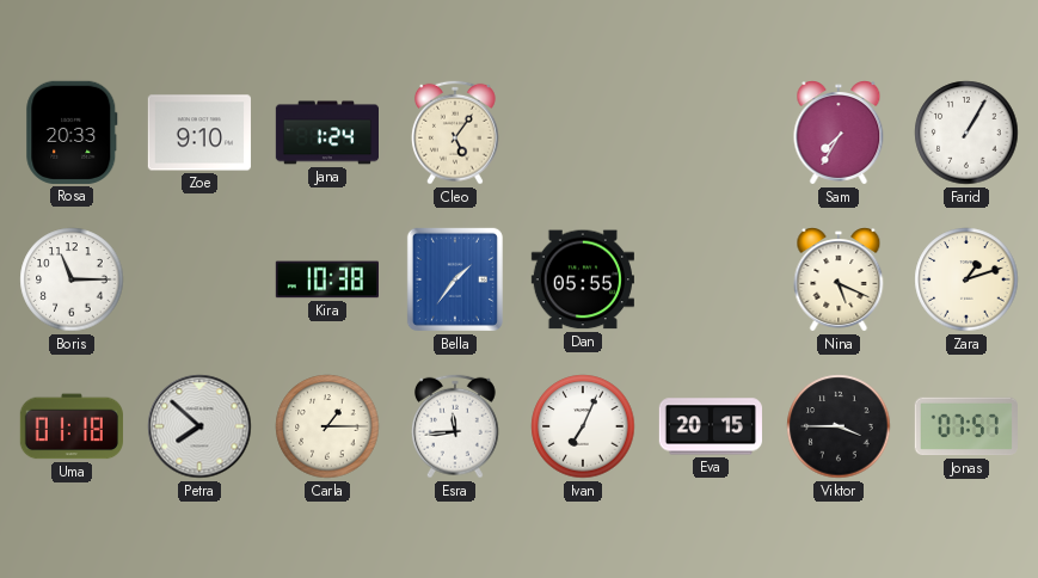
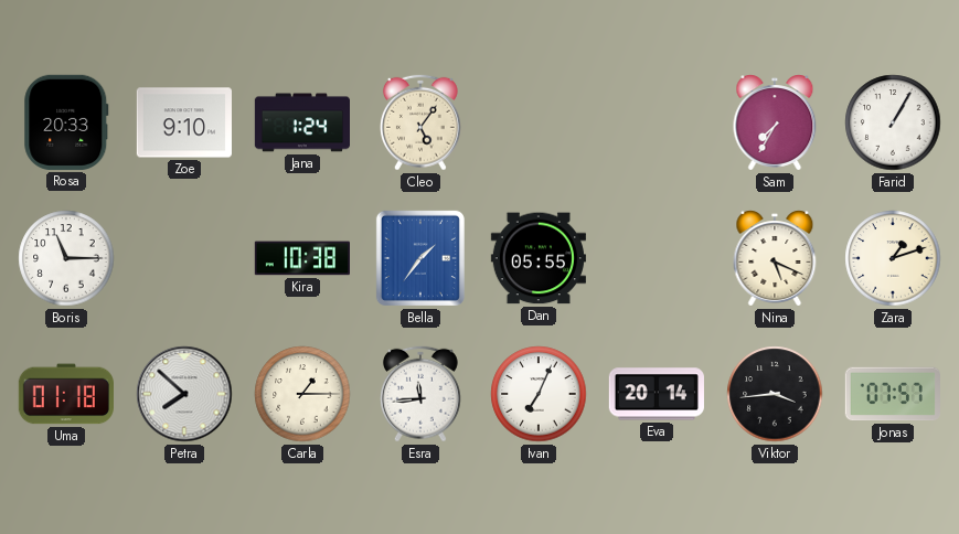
Eva: 20:15 -> 20:14
Viktor: 3:45 -> 3:44
